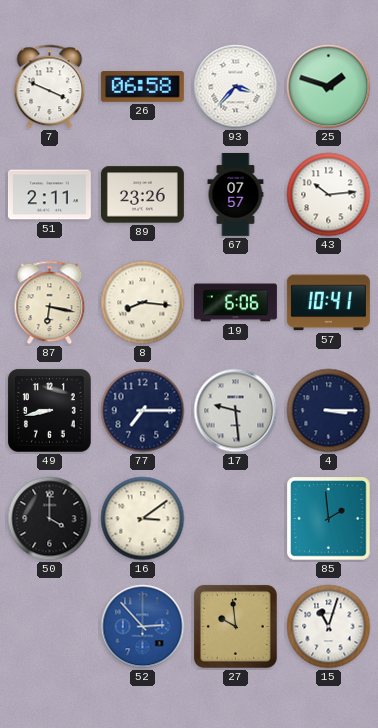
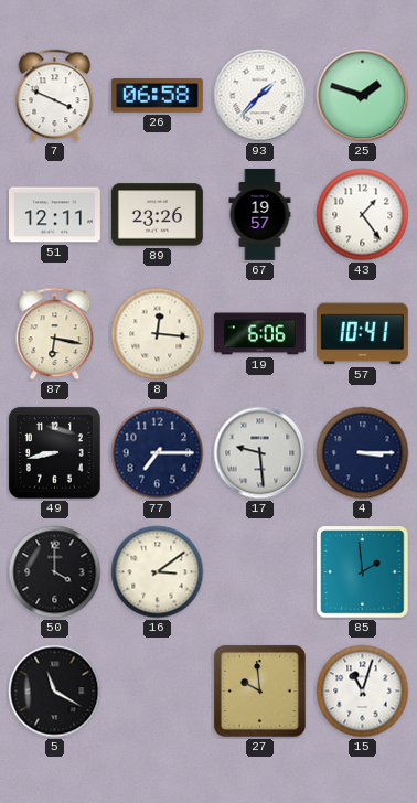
93: 3:37 -> 1:37
51: 2:11 -> 12:11
67: 07:57 -> 19:57
43: 10:14 -> 1:24
8: 8:16 -> 12:16
5: none -> 11:20
52: 2:53 -> none
